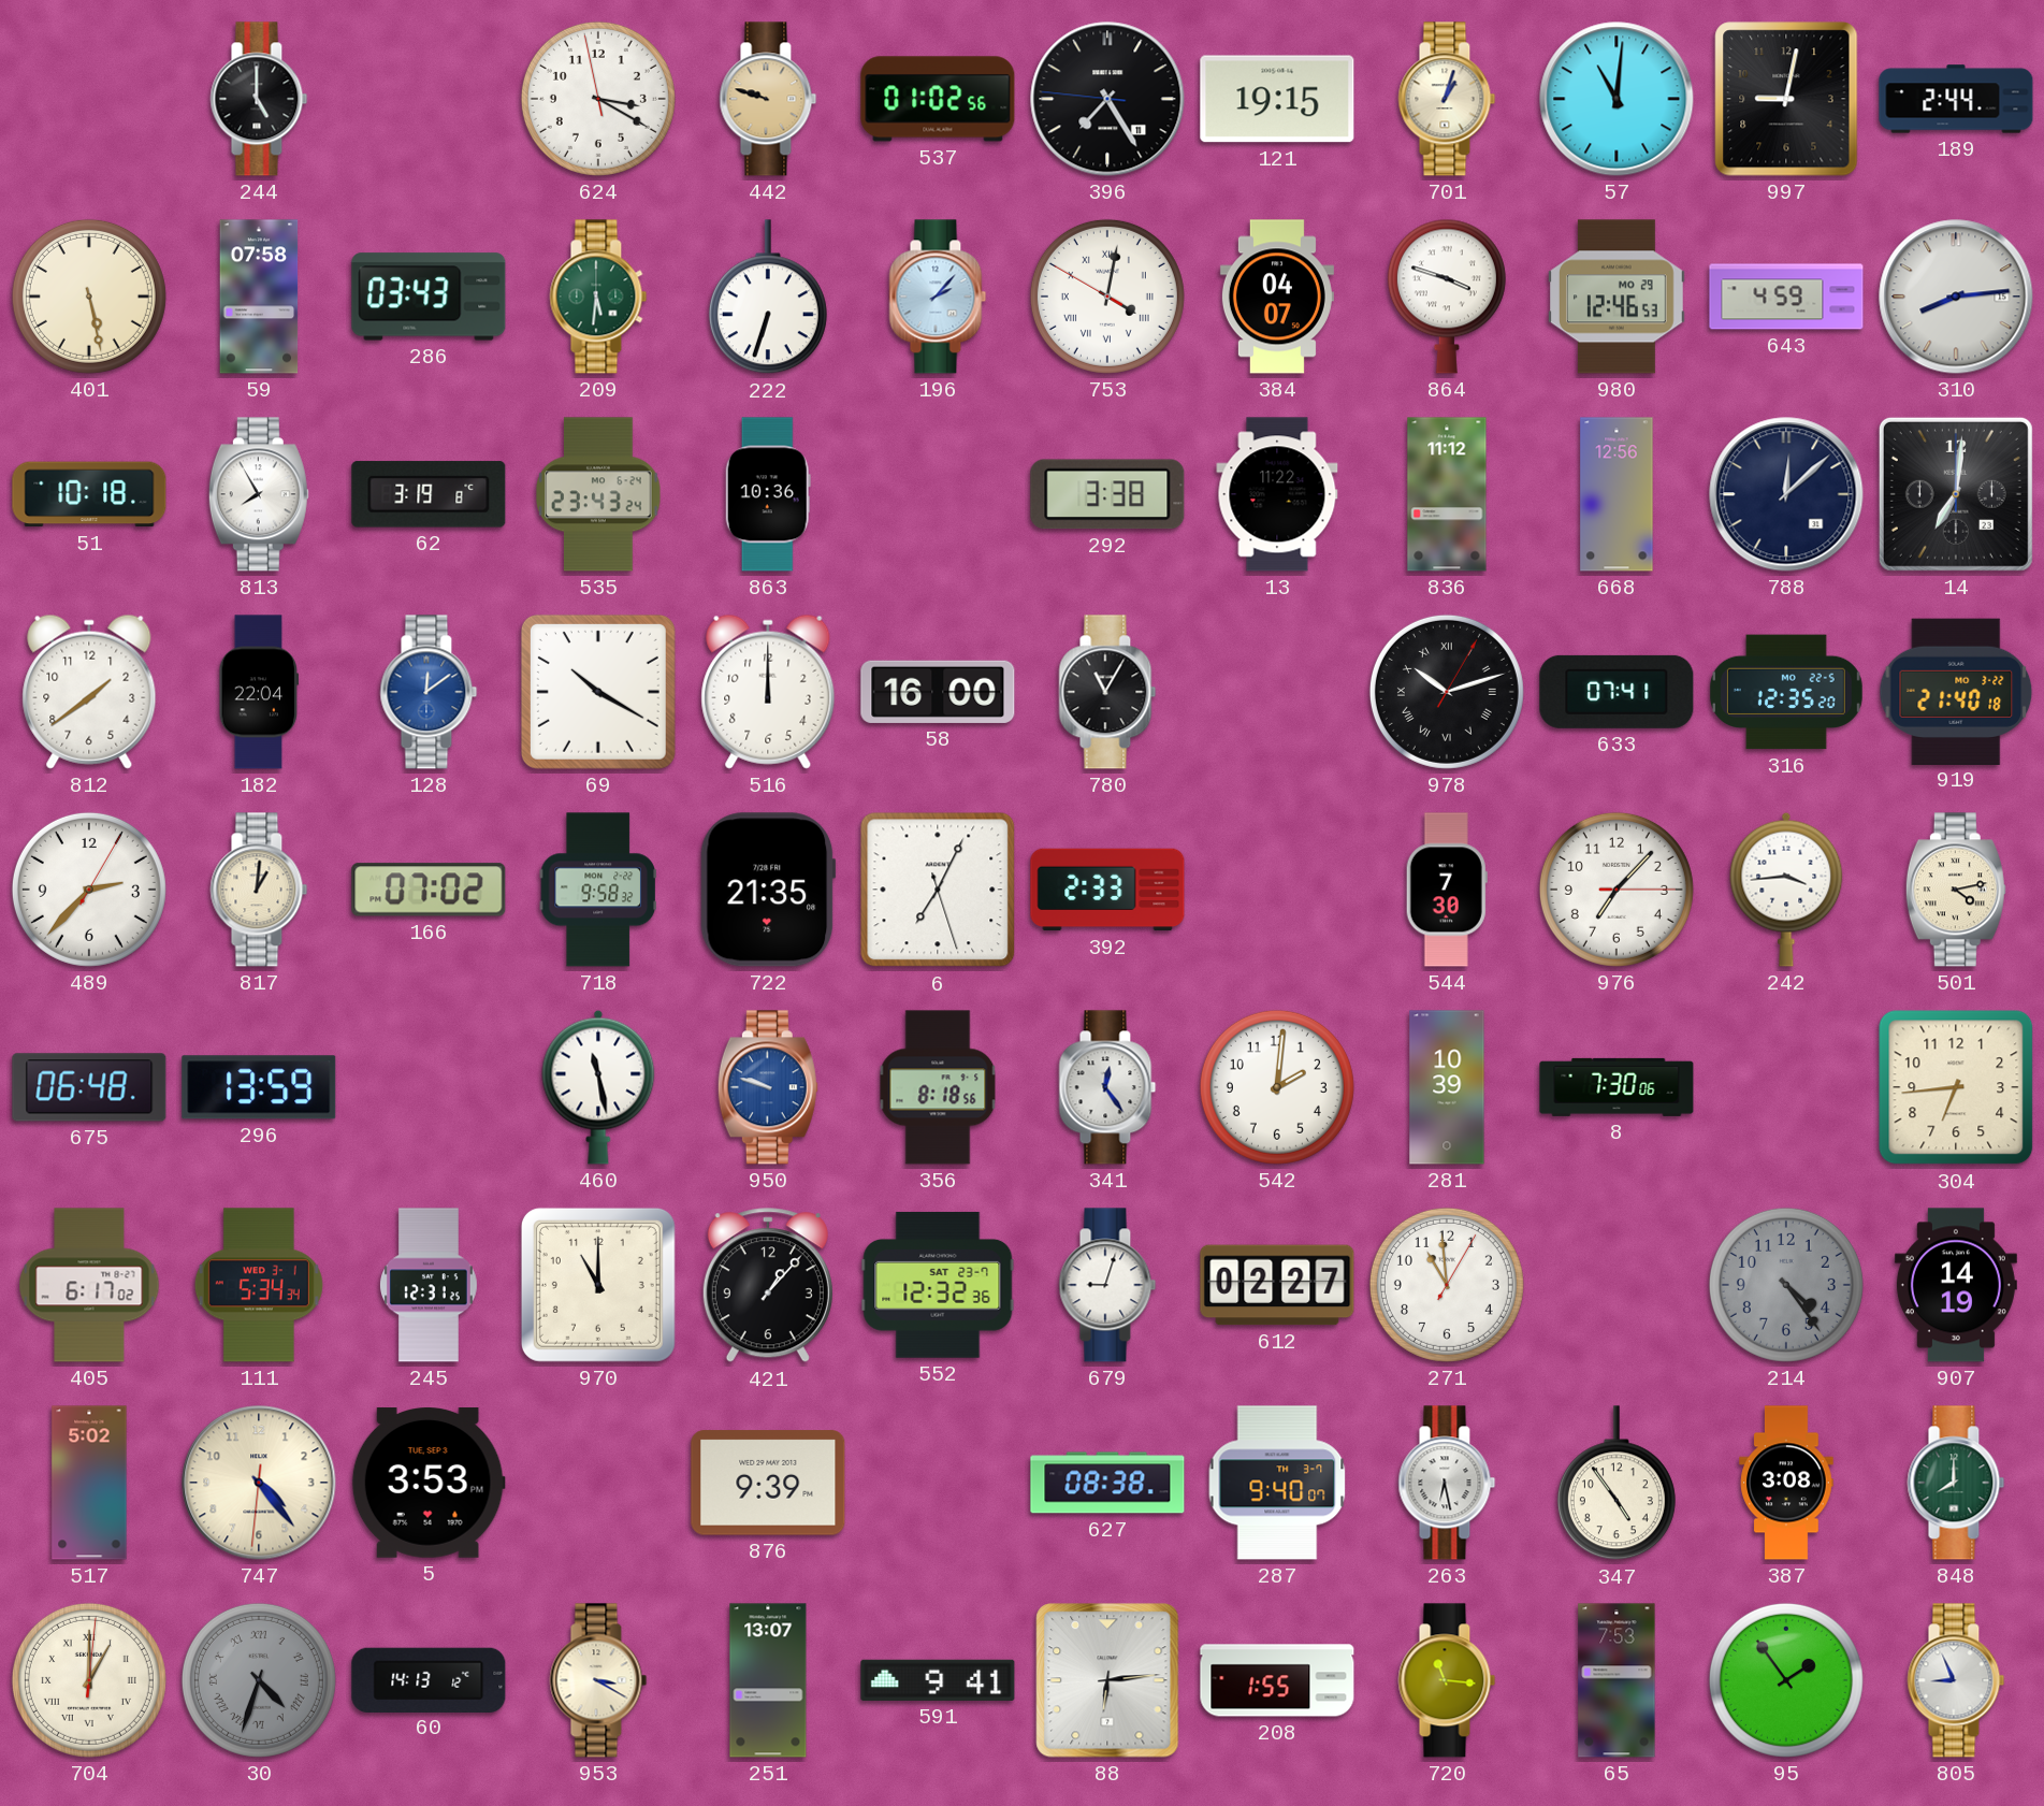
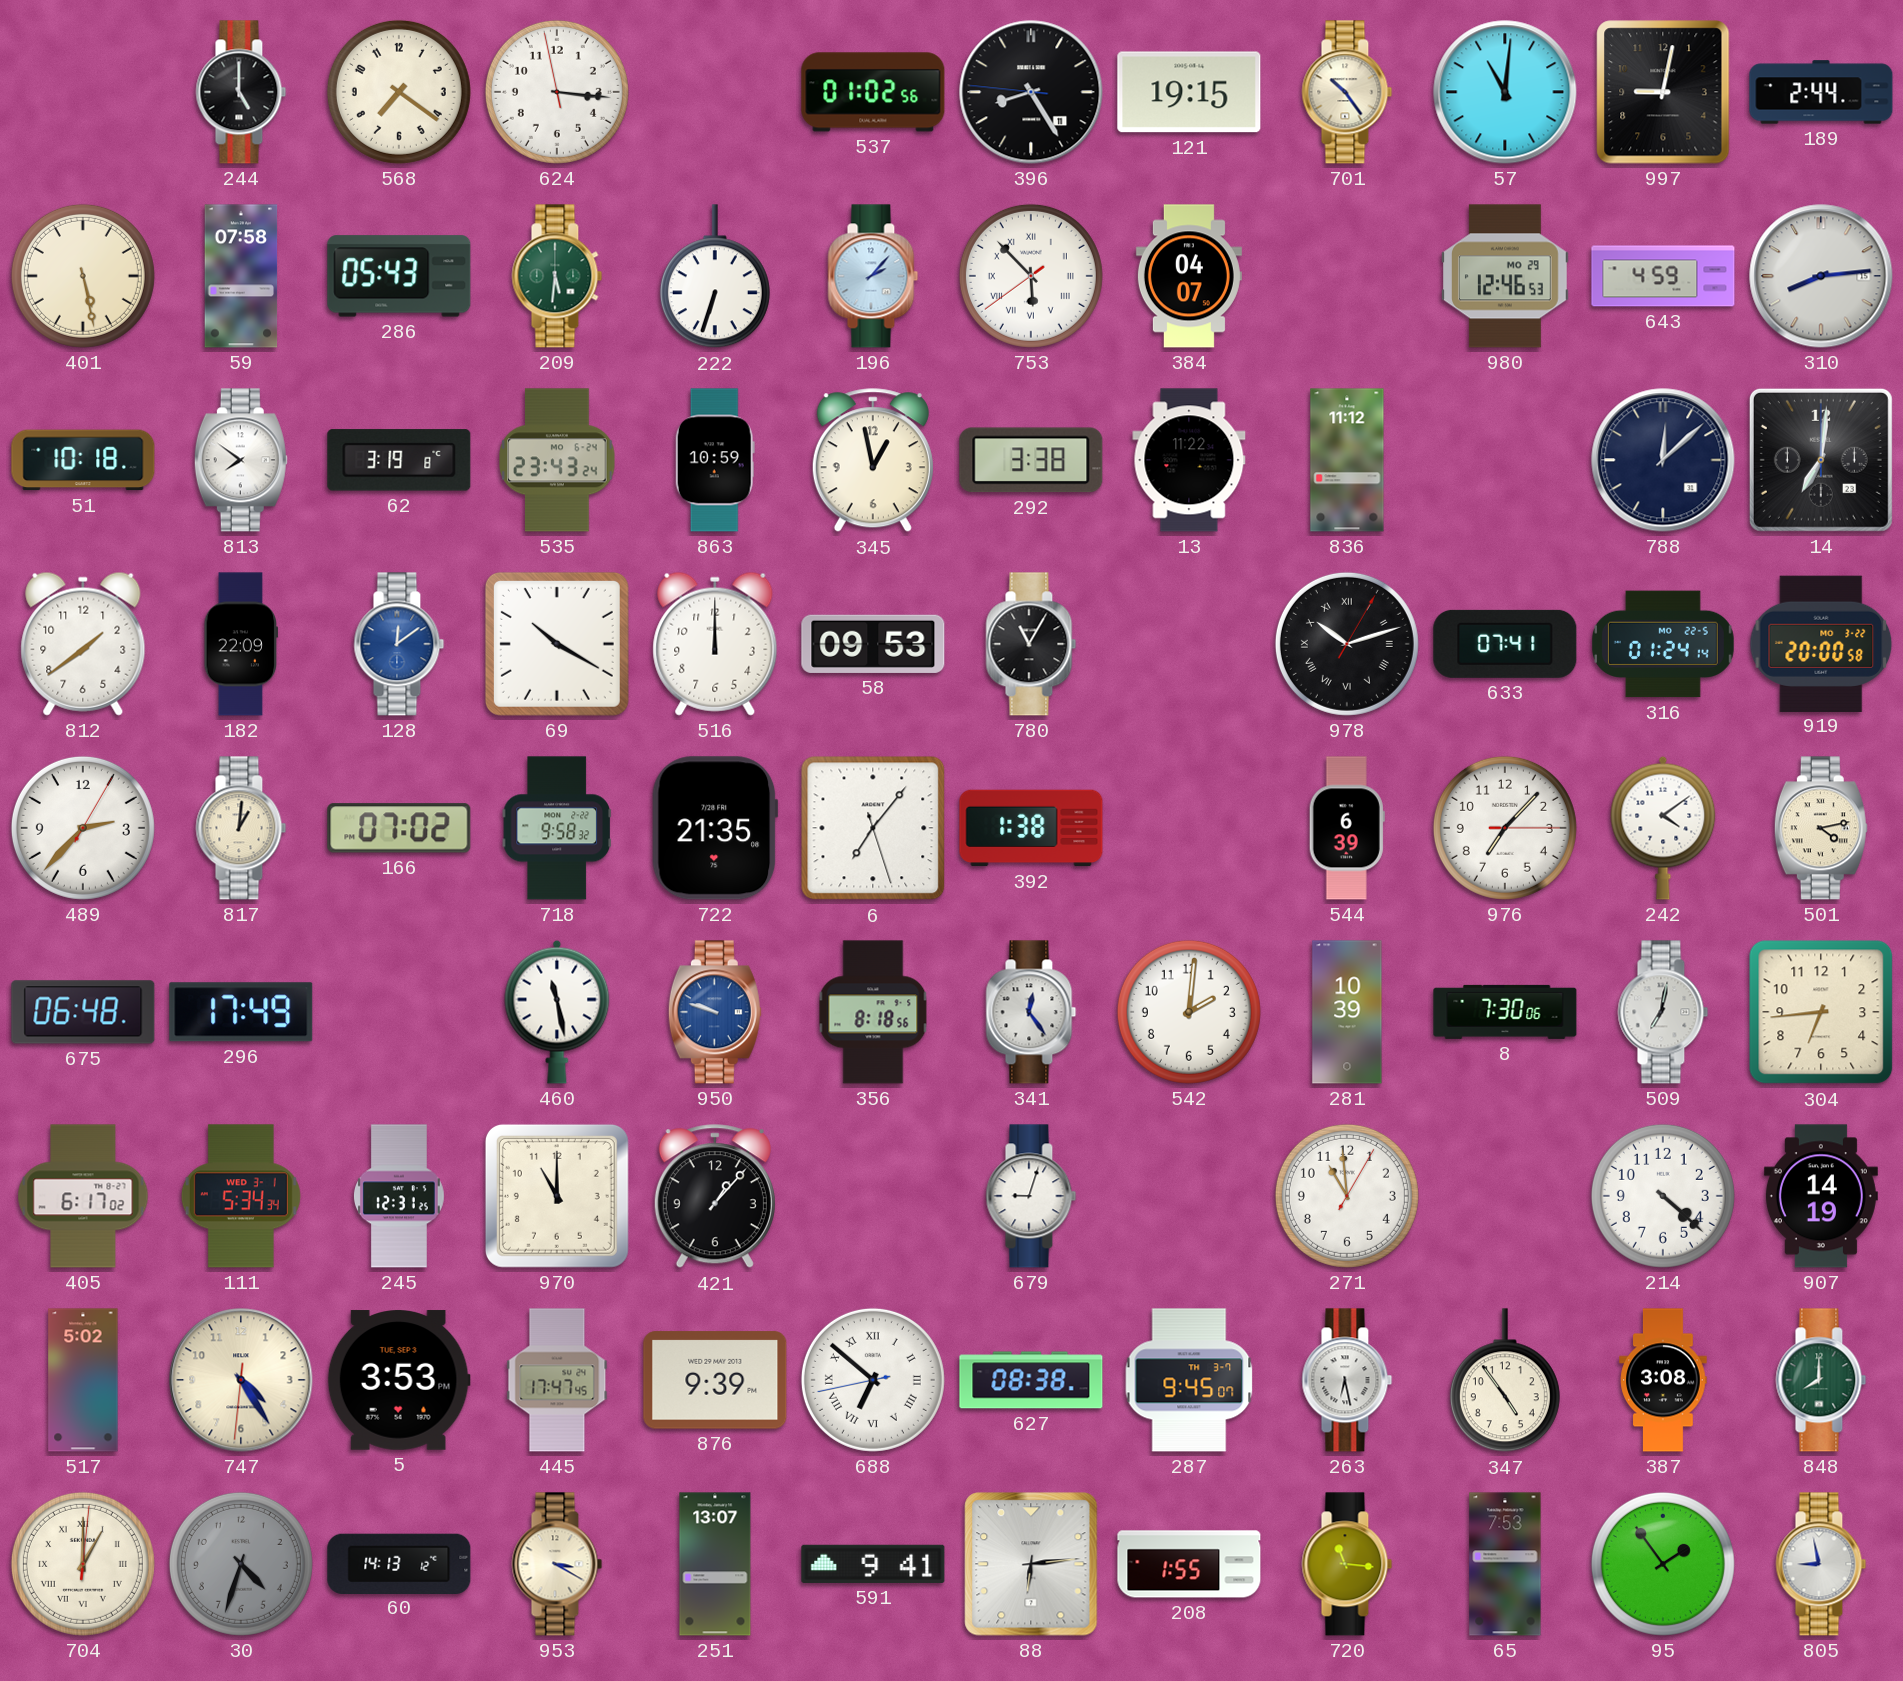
568: none -> 7:21
624: 3:19 -> 3:15
442: 9:48 -> none
396: 7:24 -> 8:24
701: 1:03 -> 10:24
286: 03:43 -> 05:43
753: 4:01 -> 5:52
864: 3:48 -> none
813: 7:55 -> 7:51
863: 10:36 -> 10:59
345: none -> 12:58
668: 12:56 -> none
182: 22:04 -> 22:09
58: 16:00 -> 09:53
316: 12:35 -> 01:24
919: 21:40 -> 20:00
6: 7:04 -> 7:06
392: 2:33 -> 1:38
544: 7:30 -> 6:39
242: 3:44 -> 4:09
296: 13:59 -> 17:49
509: none -> 7:02
552: 12:32 -> none
612: 02:27 -> none
214: 4:24 -> 4:22
214 dial: grey -> white
747: 4:23 -> 4:24
445: none -> 17:47
688: none -> 6:51
287: 9:40 -> 9:45
30 numerals: Roman -> Arabic
805: 8:56 -> 8:58
